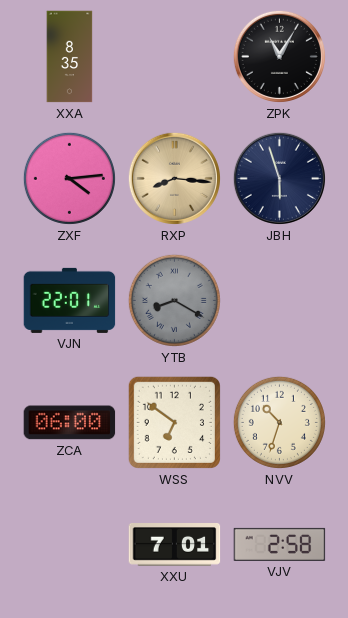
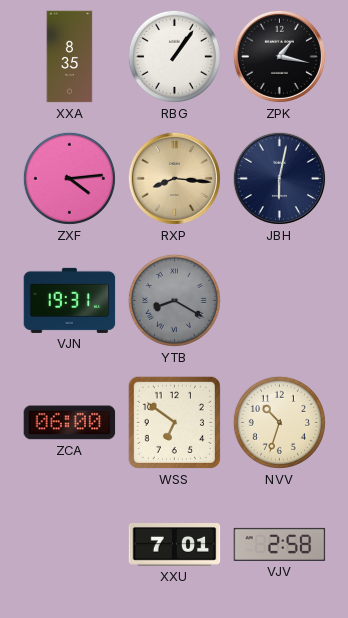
RBG: none -> 1:06
ZPK: 11:05 -> 1:17
JBH: 5:57 -> 6:02
VJN: 22:01 -> 19:31
